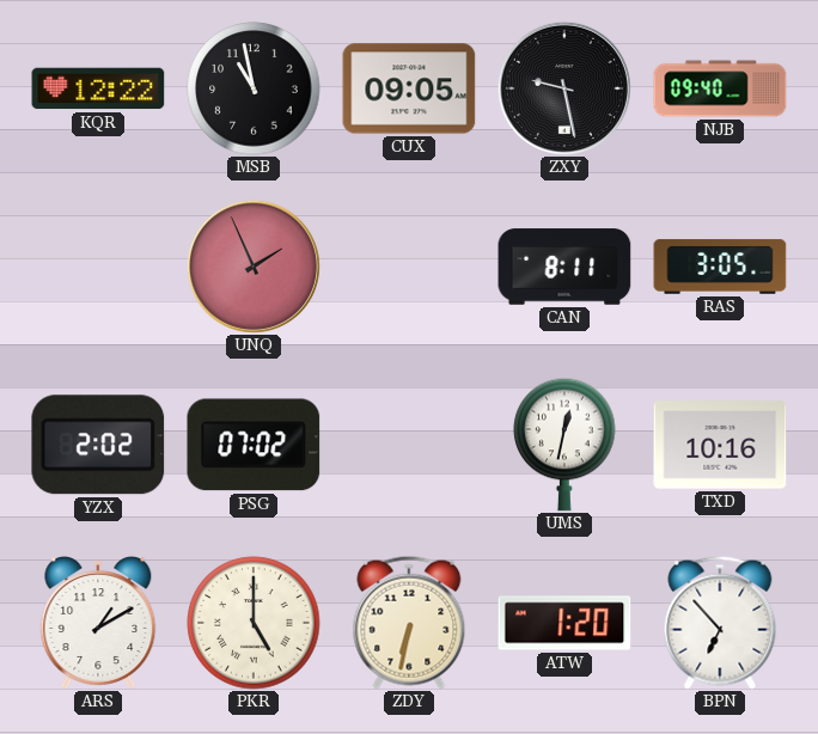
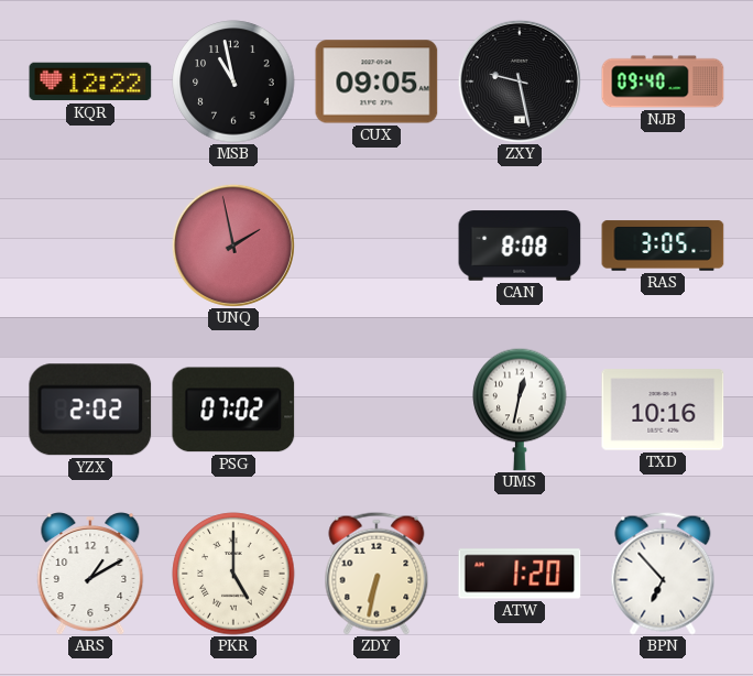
UNQ: 1:56 -> 1:58
CAN: 8:11 -> 8:08
